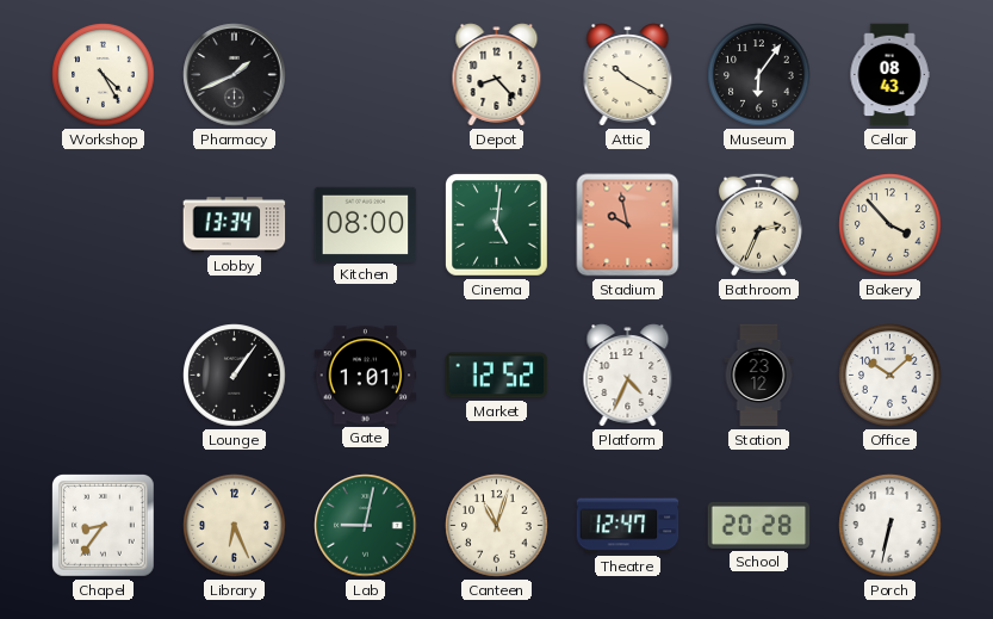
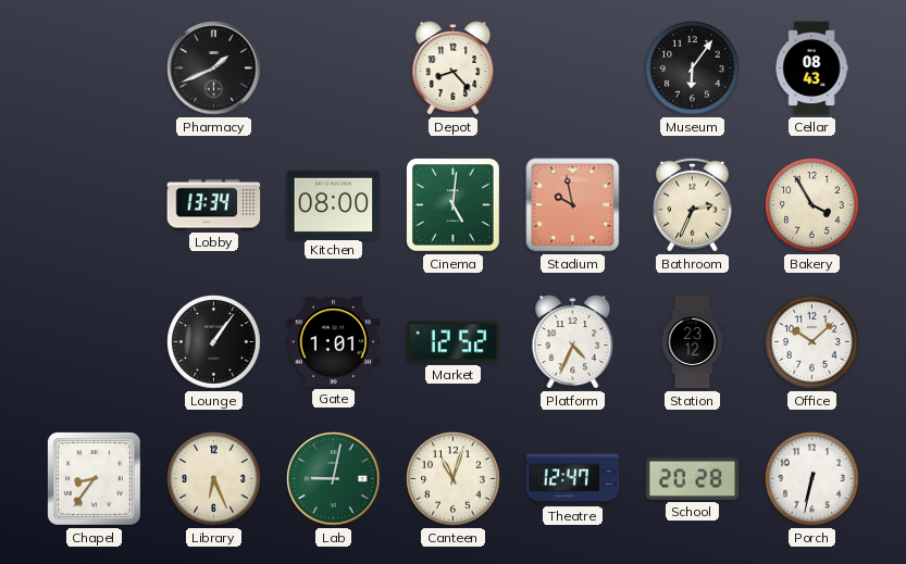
Workshop: 4:25 -> none
Attic: 10:20 -> none
Bakery: 3:53 -> 3:55
